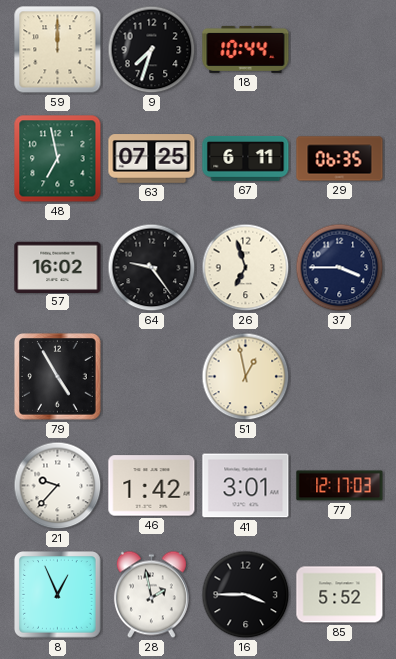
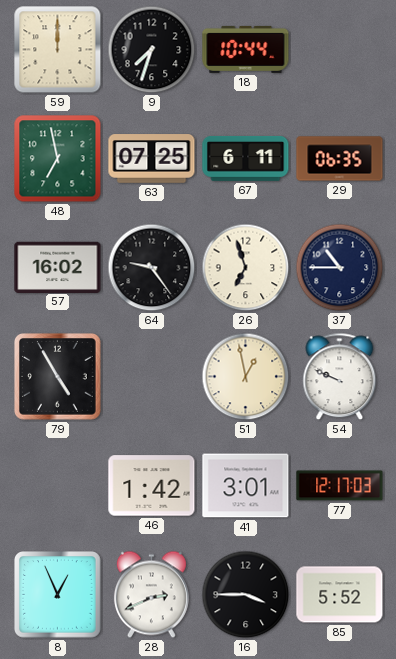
37: 3:45 -> 10:45
54: none -> 9:49
21: 9:37 -> none
28: 1:58 -> 2:41
